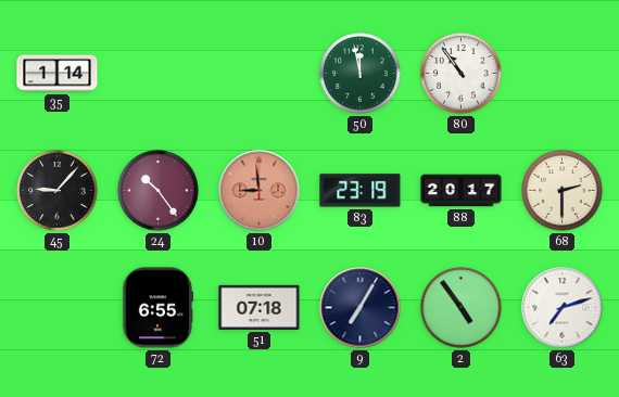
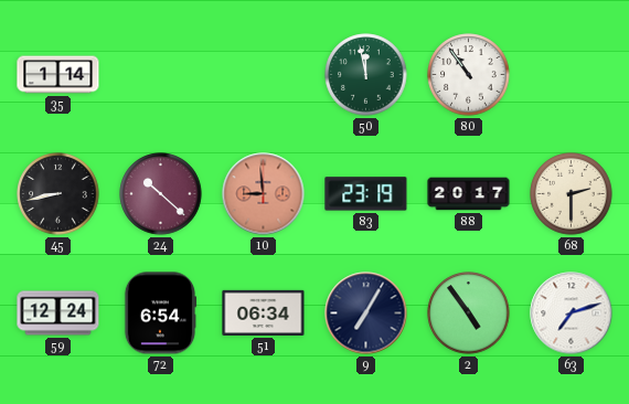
45: 9:07 -> 8:43
24: 10:24 -> 10:22
59: none -> 12:24
72: 6:55 -> 6:54
51: 07:18 -> 06:34
